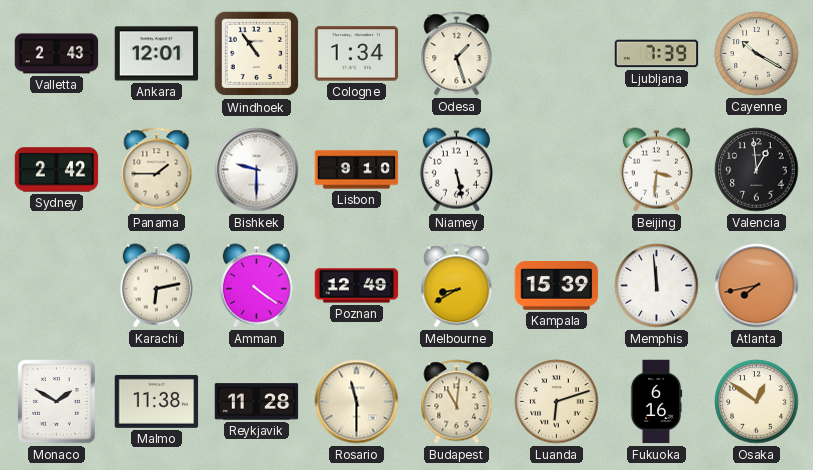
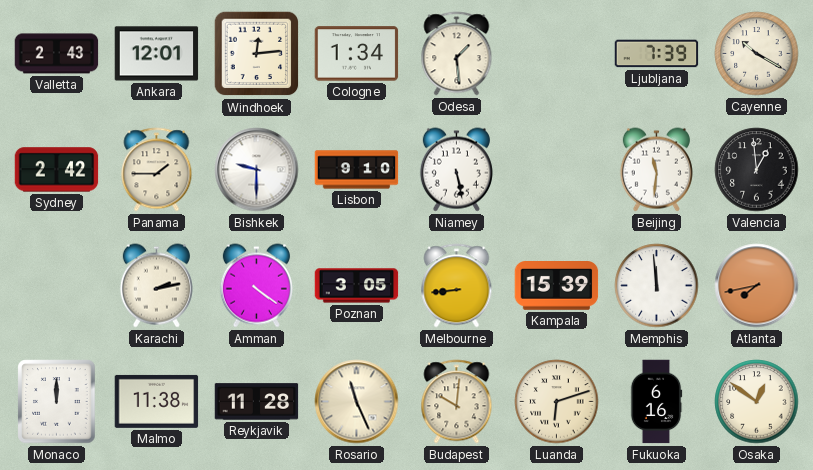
Windhoek: 10:54 -> 12:14
Odesa: 1:27 -> 1:29
Beijing: 3:31 -> 11:31
Karachi: 6:13 -> 2:13
Poznan: 12:49 -> 3:05
Melbourne: 8:40 -> 8:44
Monaco: 1:50 -> 12:00
Rosario: 11:30 -> 11:26
Budapest: 11:01 -> 10:01
